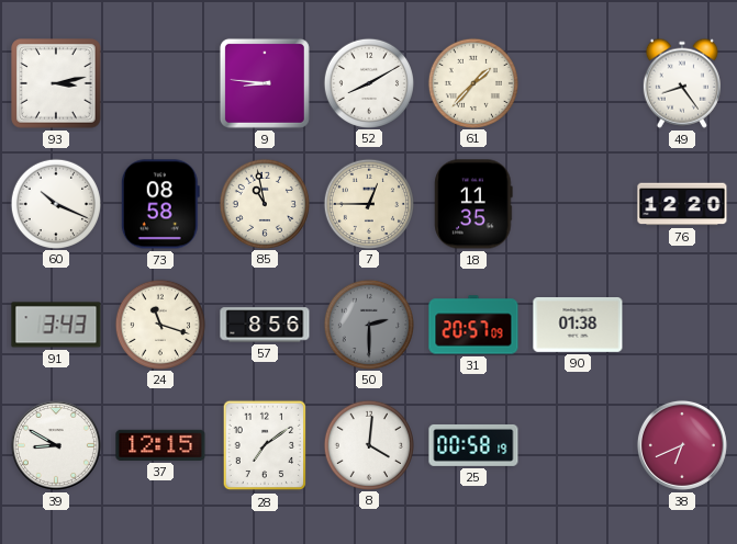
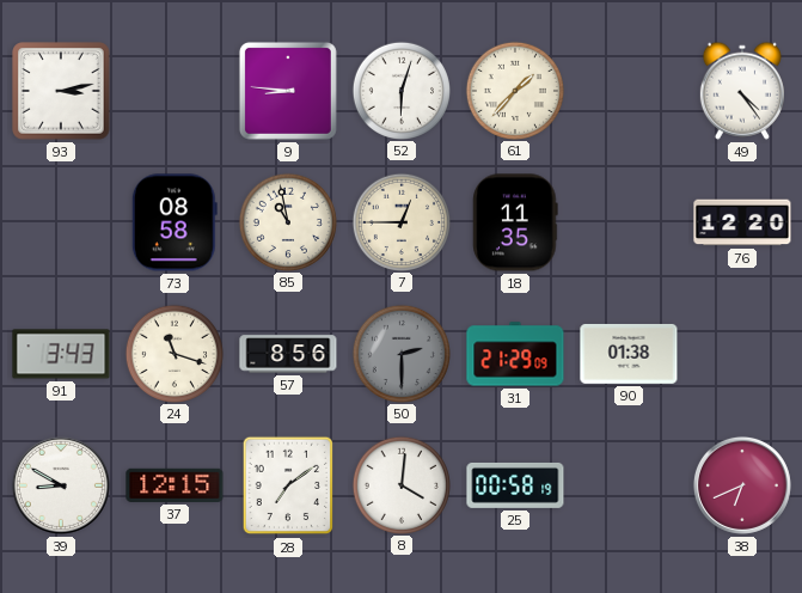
52: 8:10 -> 6:03
49: 8:24 -> 4:24
60: 10:19 -> none
31: 20:57 -> 21:29
